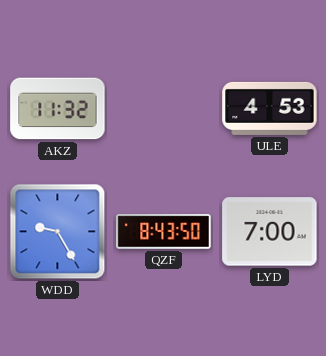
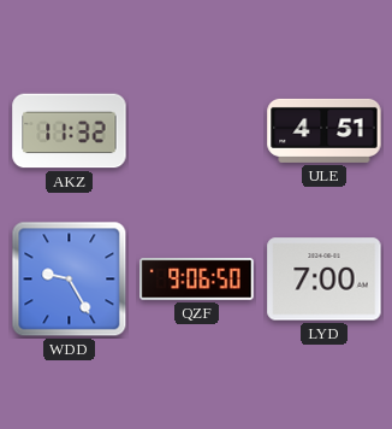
ULE: 4:53 -> 4:51
QZF: 8:43 -> 9:06
